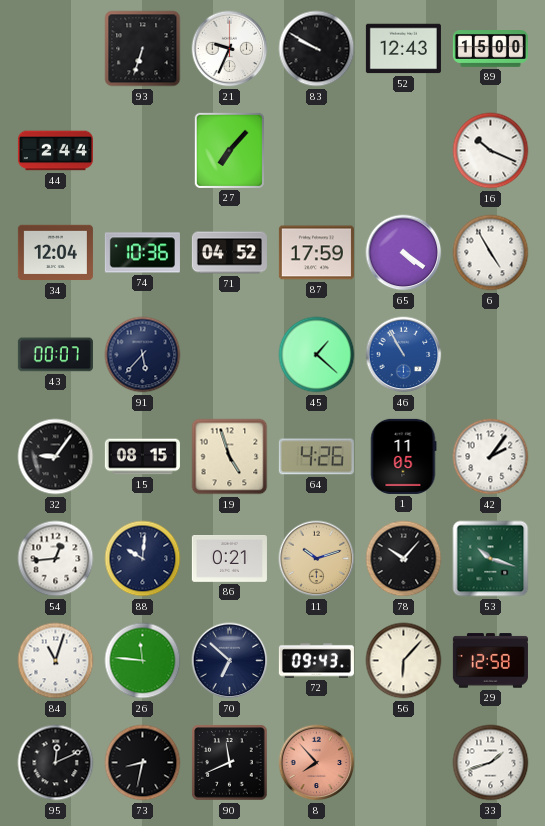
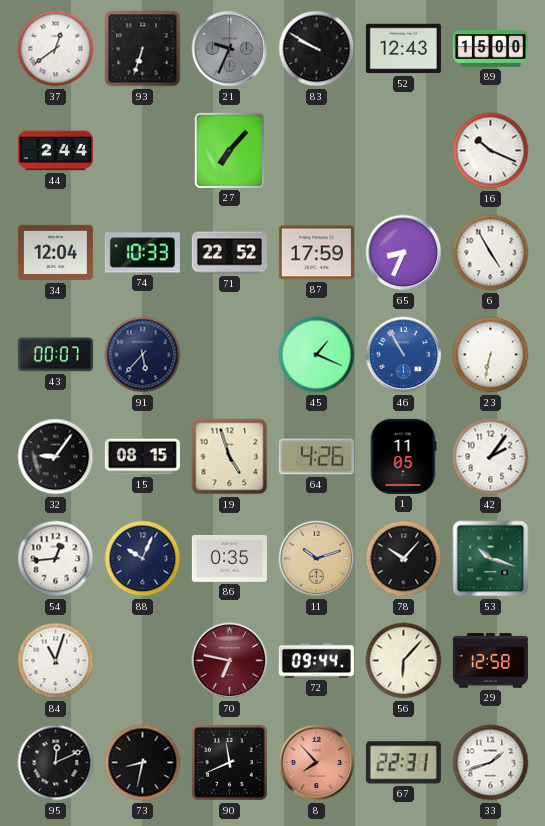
37: none -> 12:39
21 dial: white -> grey
74: 10:36 -> 10:33
71: 04:52 -> 22:52
65: 4:21 -> 8:34
45: 1:22 -> 1:19
23: none -> 6:32
88: 10:01 -> 10:04
86: 0:21 -> 0:35
26: 11:46 -> none
70: 6:52 -> 6:47
70 dial: navy -> burgundy
72: 09:43 -> 09:44
67: none -> 22:31
